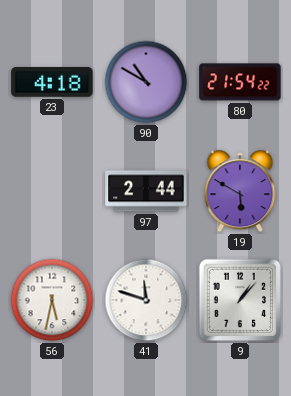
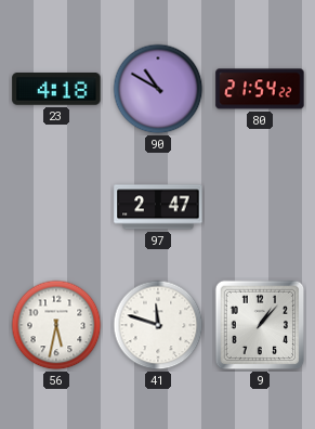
97: 2:44 -> 2:47
19: 5:50 -> none
